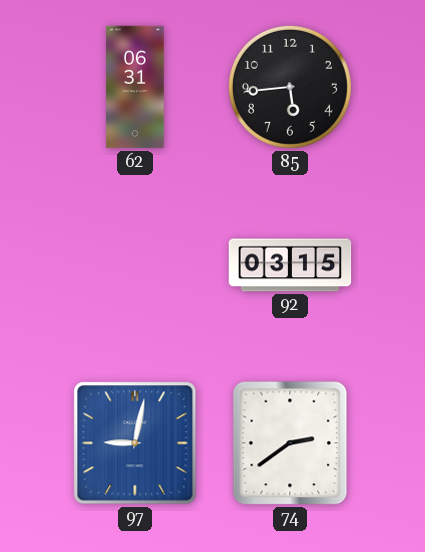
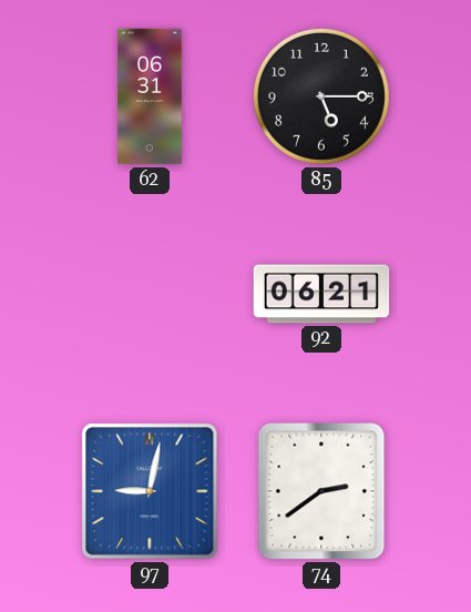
85: 5:44 -> 5:15
92: 03:15 -> 06:21
